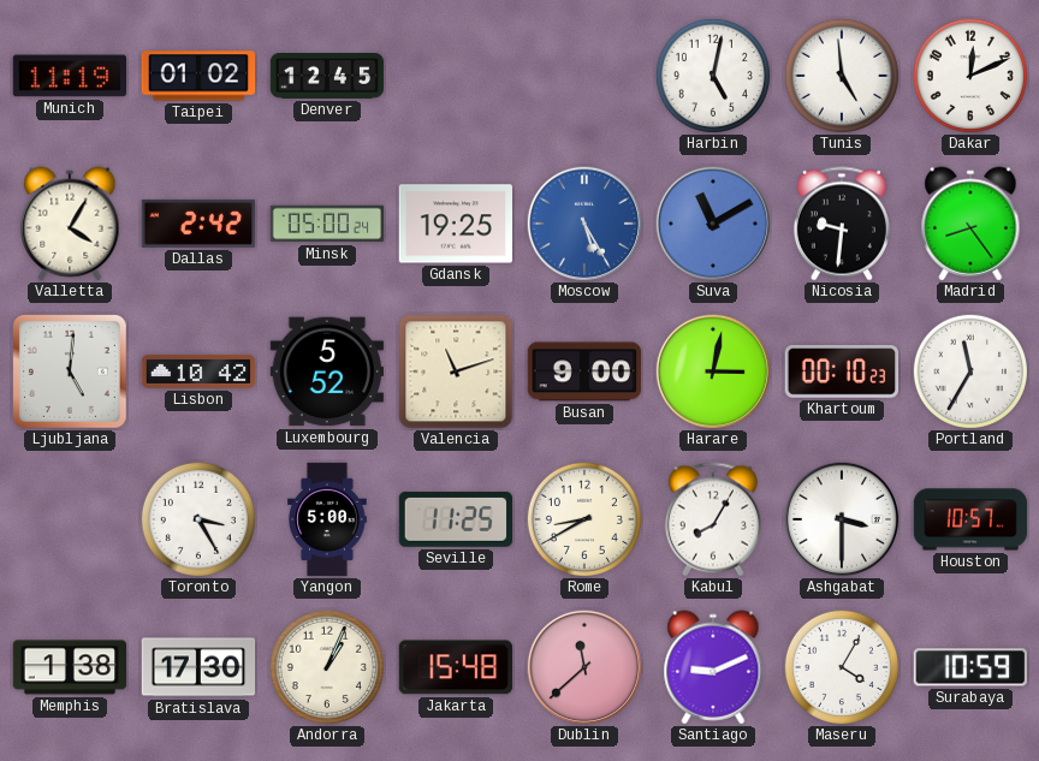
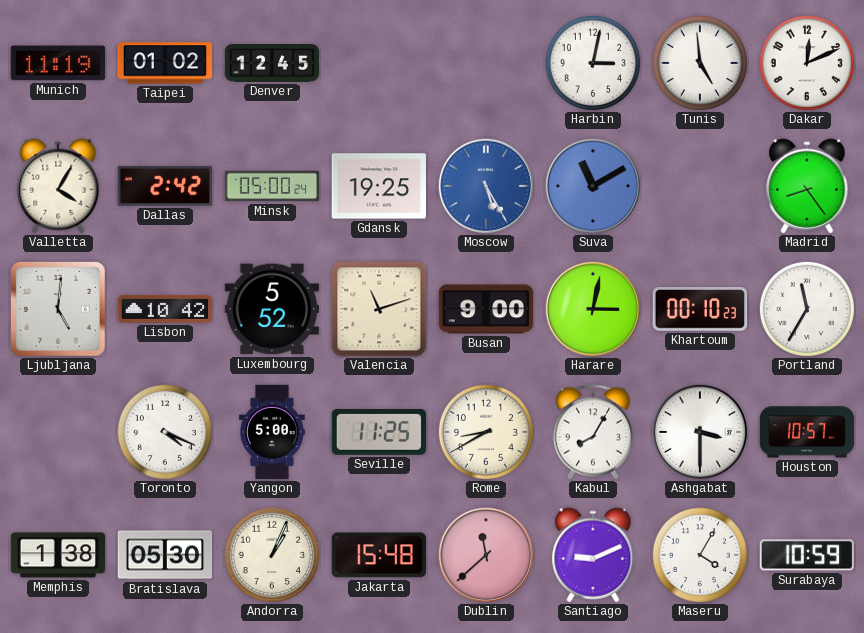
Harbin: 5:02 -> 3:02
Nicosia: 9:31 -> none
Toronto: 3:25 -> 4:19
Bratislava: 17:30 -> 05:30
